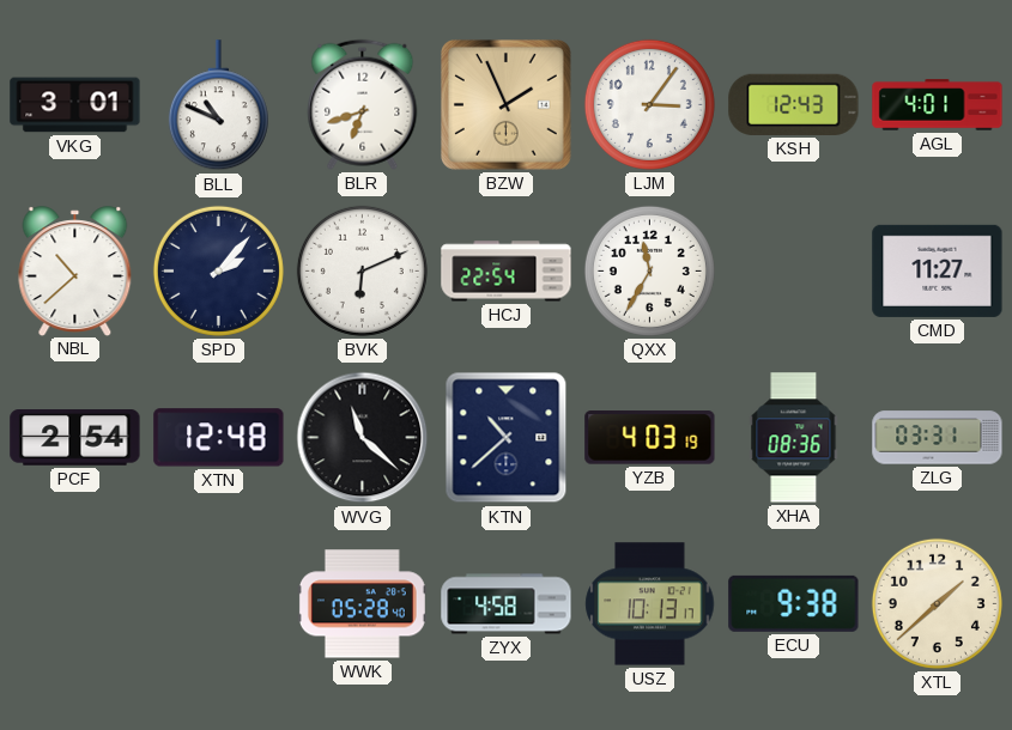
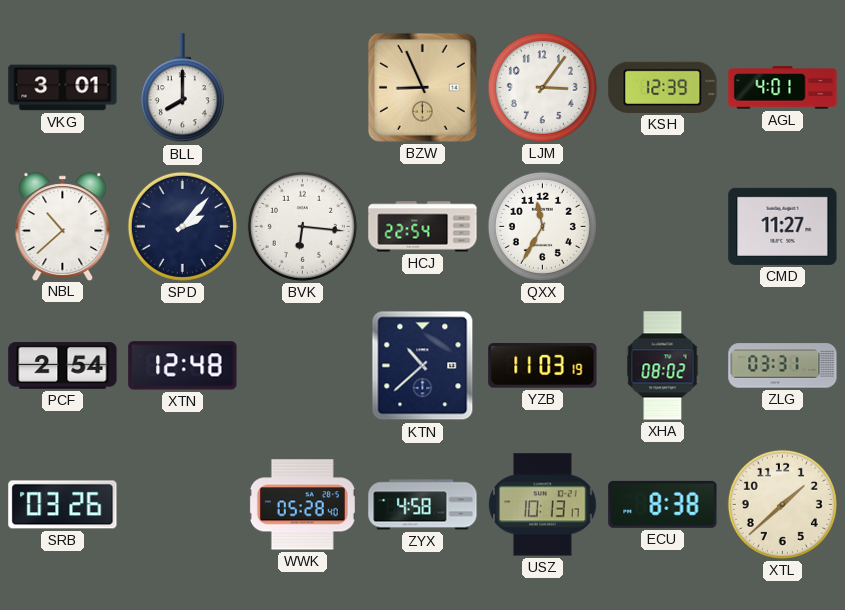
BLL: 10:49 -> 8:00
BLR: 6:42 -> none
BZW: 1:56 -> 8:56
KSH: 12:43 -> 12:39
BVK: 6:11 -> 6:16
WVG: 11:22 -> none
YZB: 4:03 -> 11:03
XHA: 08:36 -> 08:02
SRB: none -> 03:26
ECU: 9:38 -> 8:38
